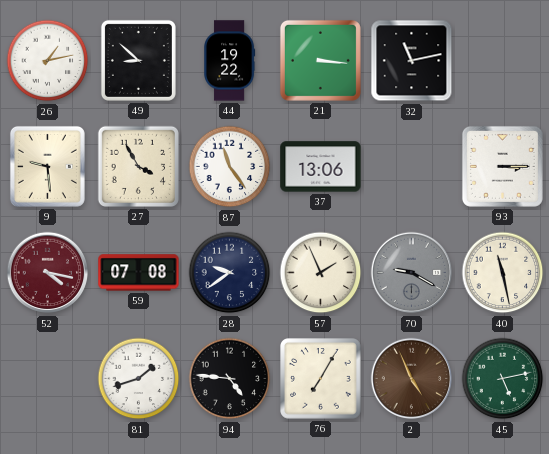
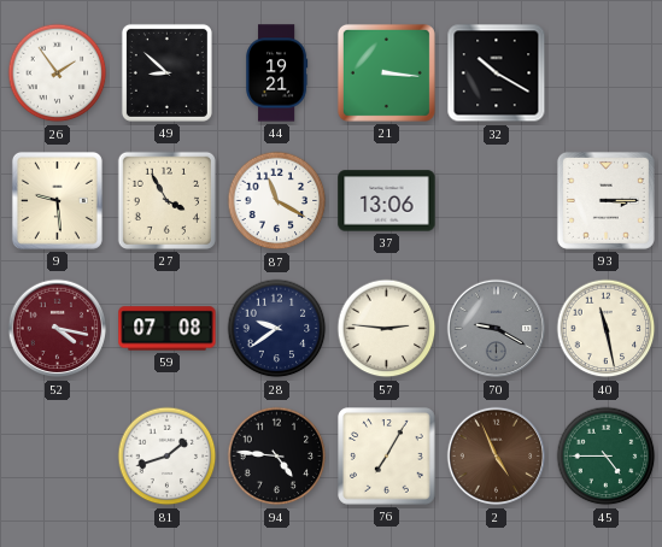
26: 1:13 -> 1:54
44: 19:22 -> 19:21
32: 11:13 -> 10:20
87: 11:24 -> 11:20
57: 1:56 -> 2:46
45: 5:13 -> 4:45
